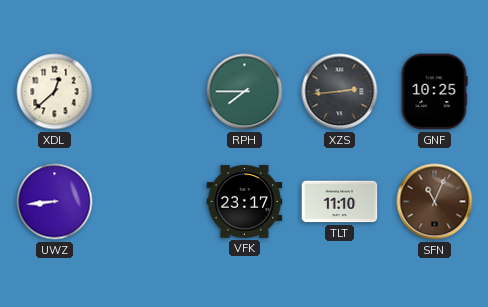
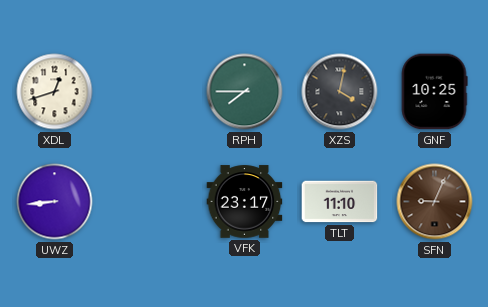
XDL: 12:38 -> 12:42
XZS: 2:44 -> 4:02
SFN: 11:04 -> 9:04
